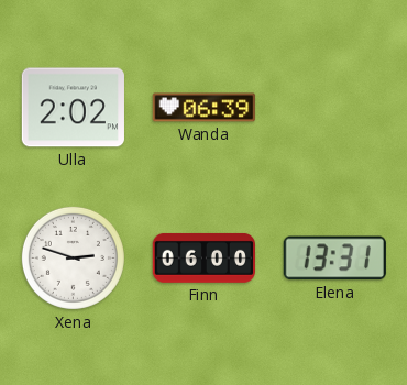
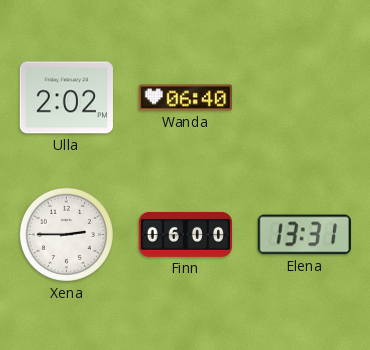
Wanda: 06:39 -> 06:40
Xena: 2:48 -> 2:45
